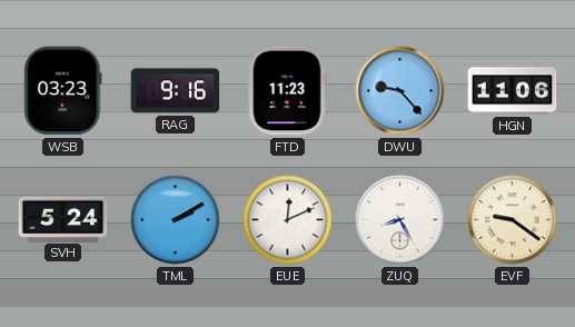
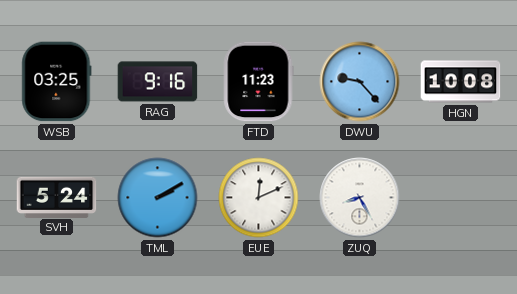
WSB: 03:23 -> 03:25
HGN: 11:06 -> 10:08
EVF: 9:21 -> none
